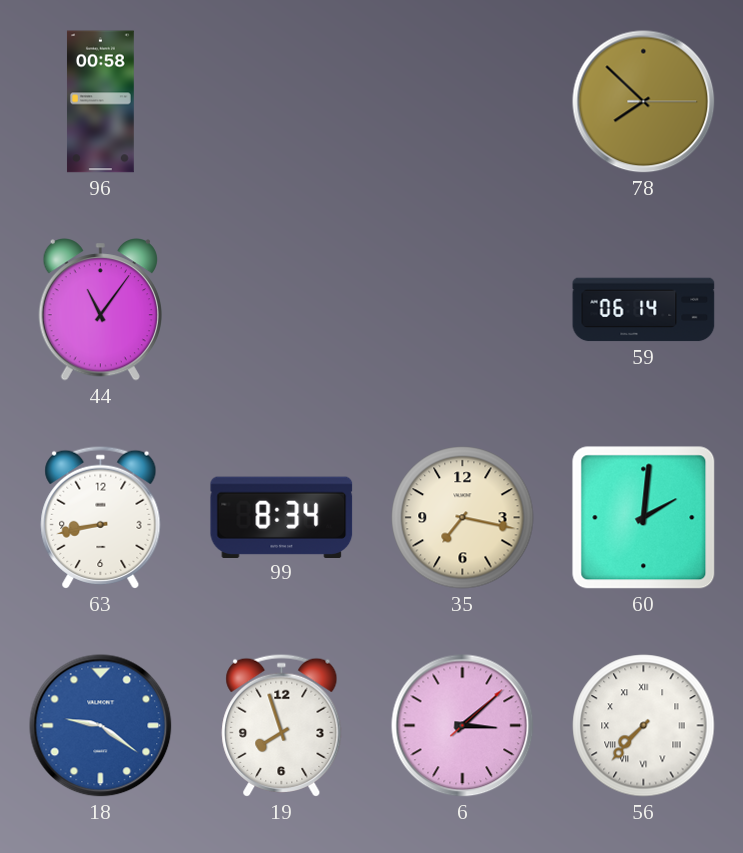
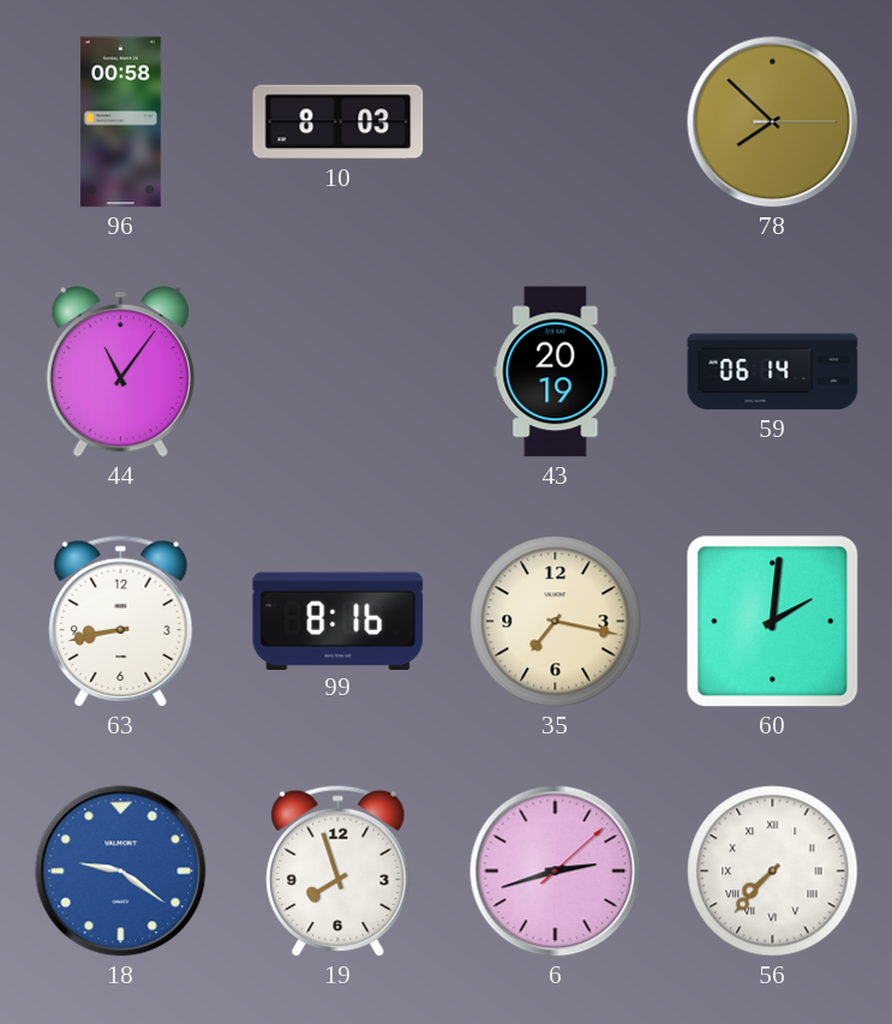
10: none -> 8:03
43: none -> 20:19
99: 8:34 -> 8:16
6: 3:08 -> 2:42
